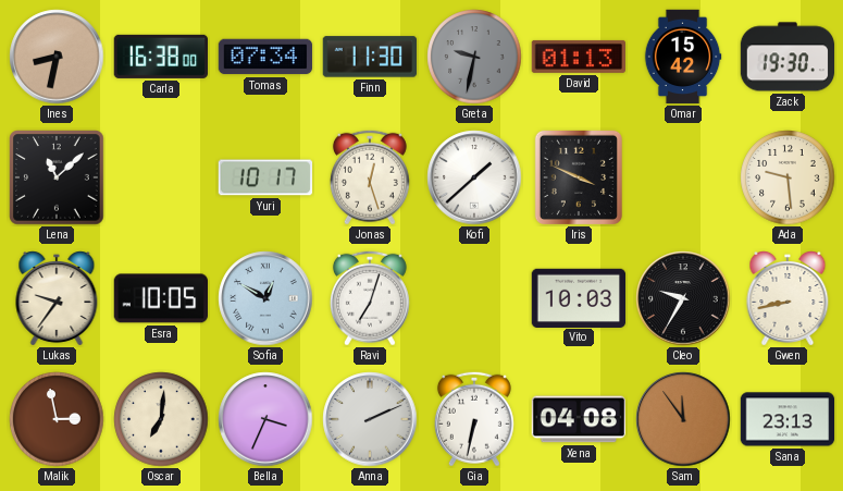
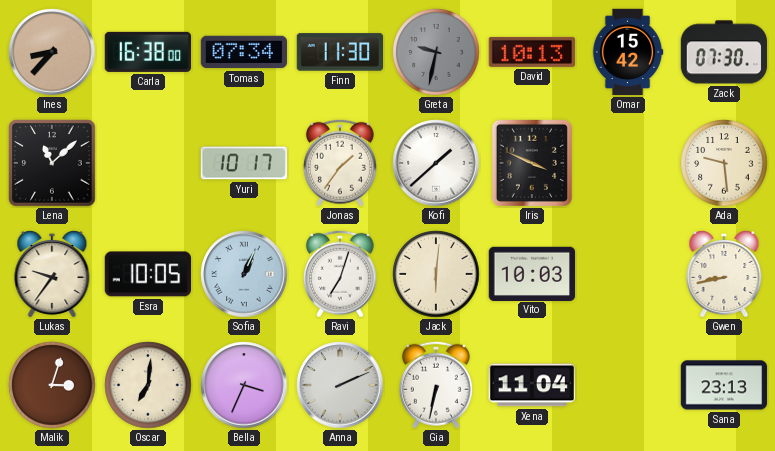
Ines: 8:32 -> 8:37
David: 01:13 -> 10:13
Zack: 19:30 -> 07:30
Jonas: 12:27 -> 1:36
Sofia: 12:50 -> 1:04
Jack: none -> 6:01
Cleo: 9:35 -> none
Malik: 2:58 -> 3:03
Xena: 04:08 -> 11:04
Sam: 11:54 -> none
